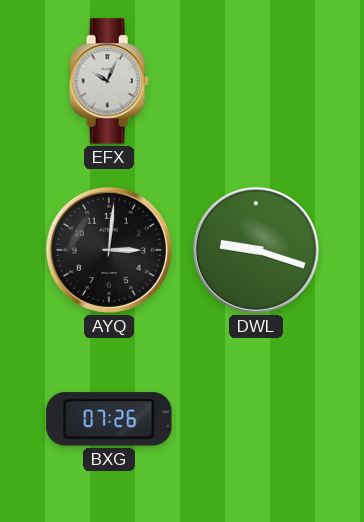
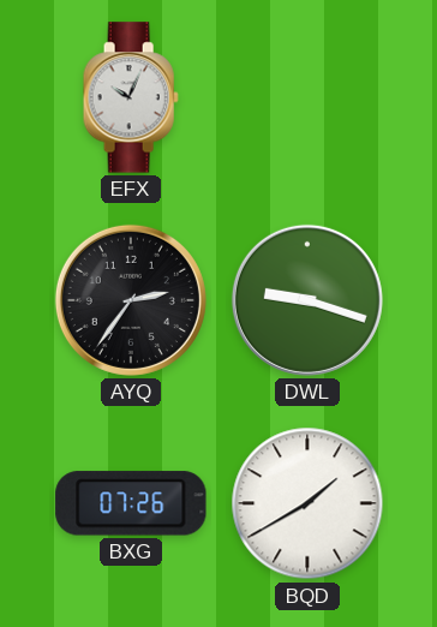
AYQ: 3:01 -> 2:36
BQD: none -> 1:40
